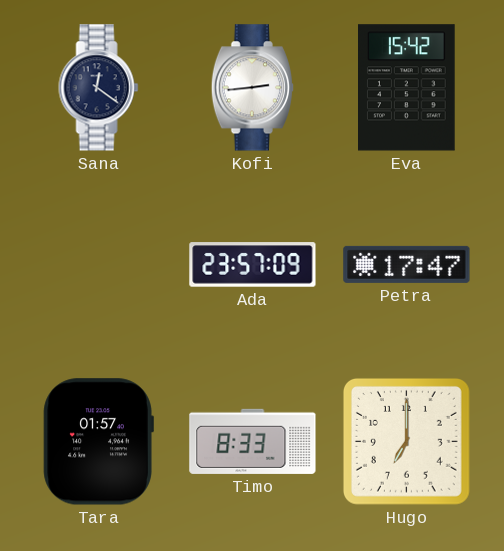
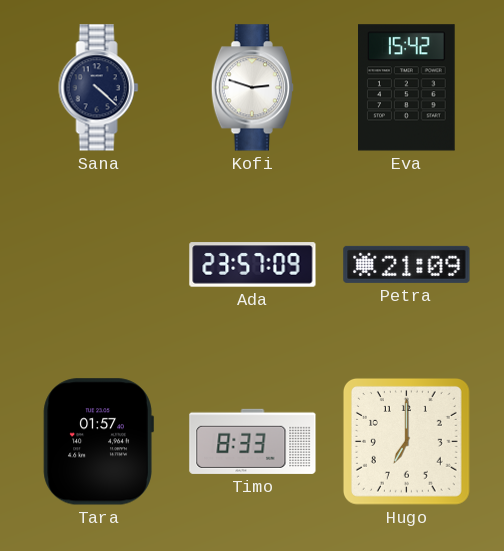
Sana: 12:21 -> 4:22
Kofi: 2:44 -> 2:48
Petra: 17:47 -> 21:09
